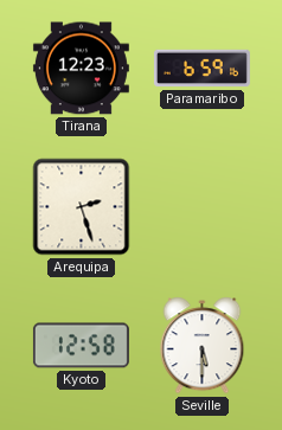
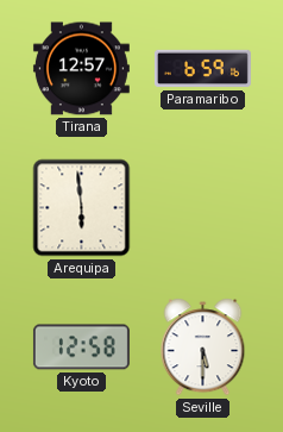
Tirana: 12:23 -> 12:57
Arequipa: 2:27 -> 5:59
